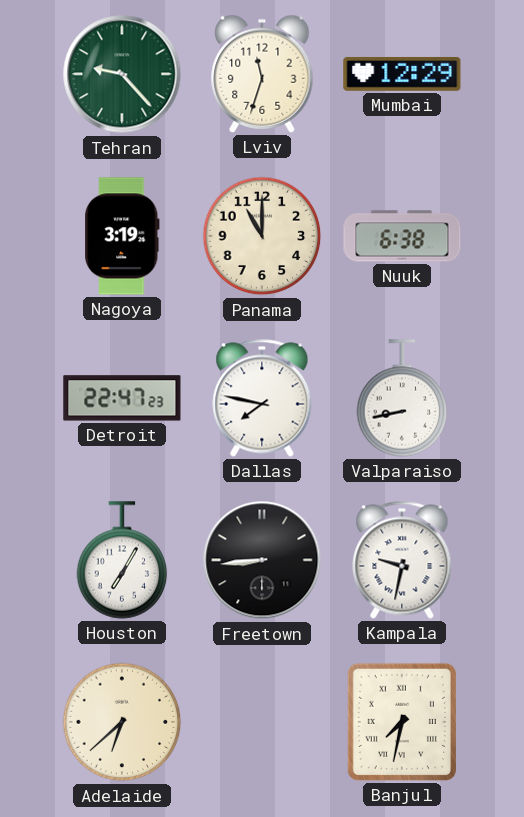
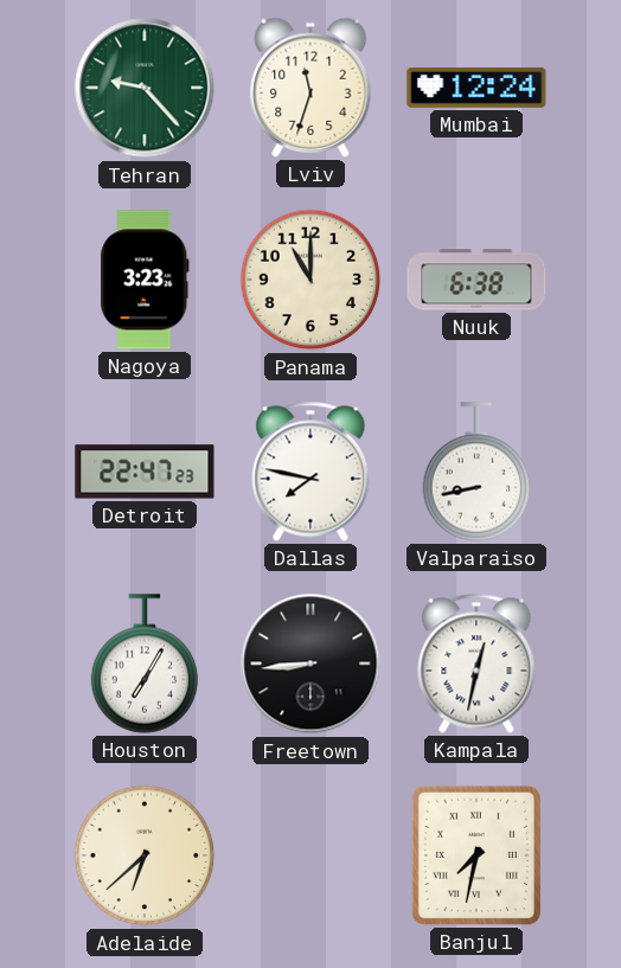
Mumbai: 12:29 -> 12:24
Nagoya: 3:19 -> 3:23
Kampala: 9:32 -> 12:32
